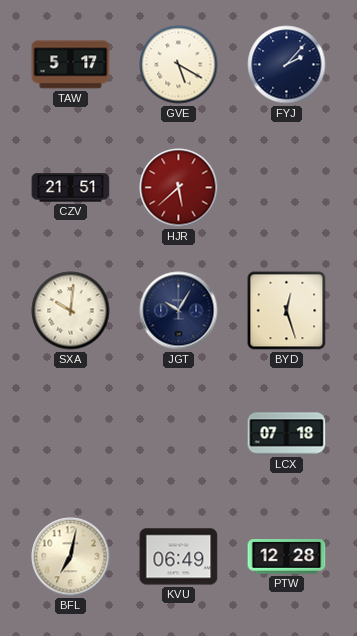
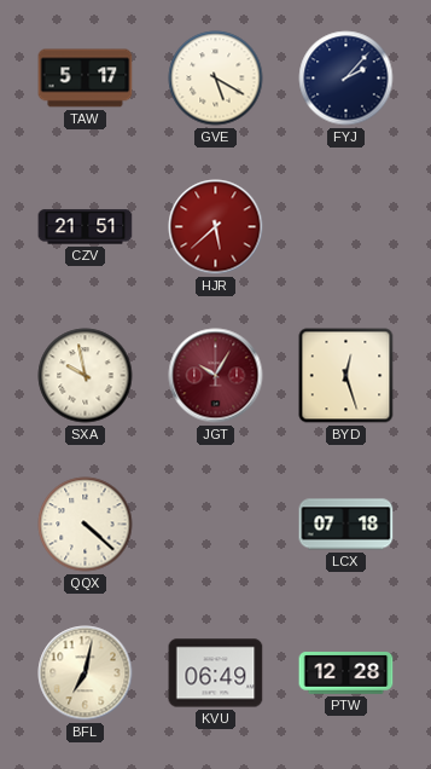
SXA: 10:01 -> 9:58
JGT dial: navy -> burgundy
QQX: none -> 4:22
